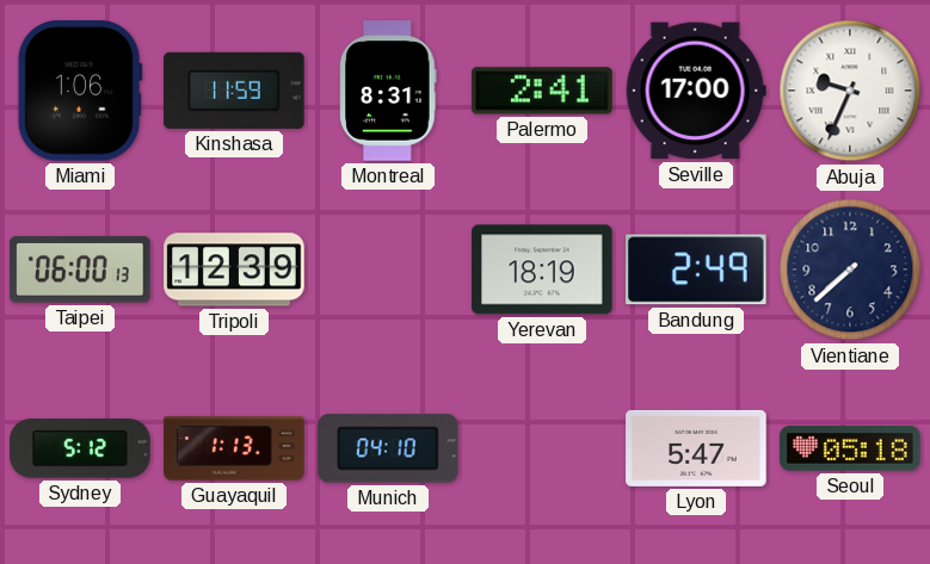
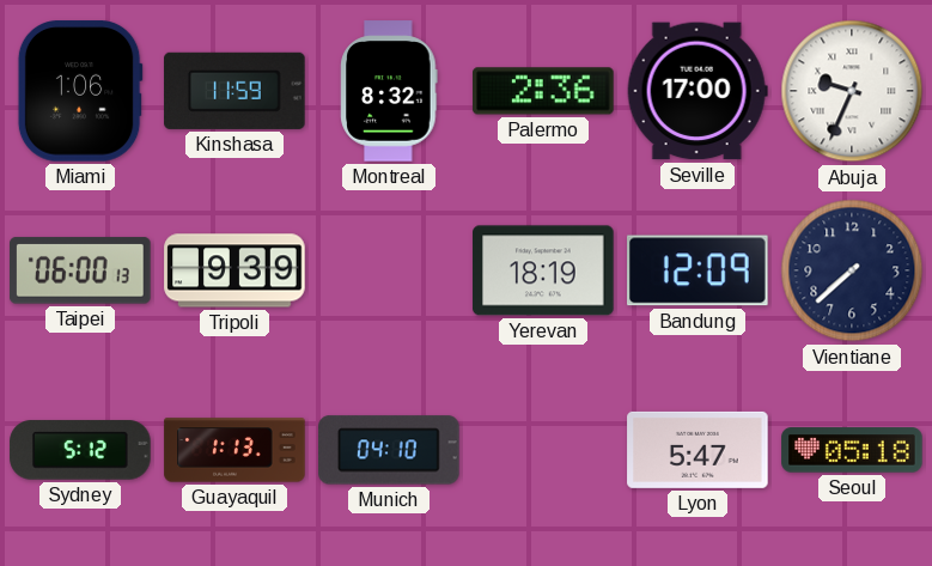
Montreal: 8:31 -> 8:32
Palermo: 2:41 -> 2:36
Tripoli: 12:39 -> 9:39
Bandung: 2:49 -> 12:09
